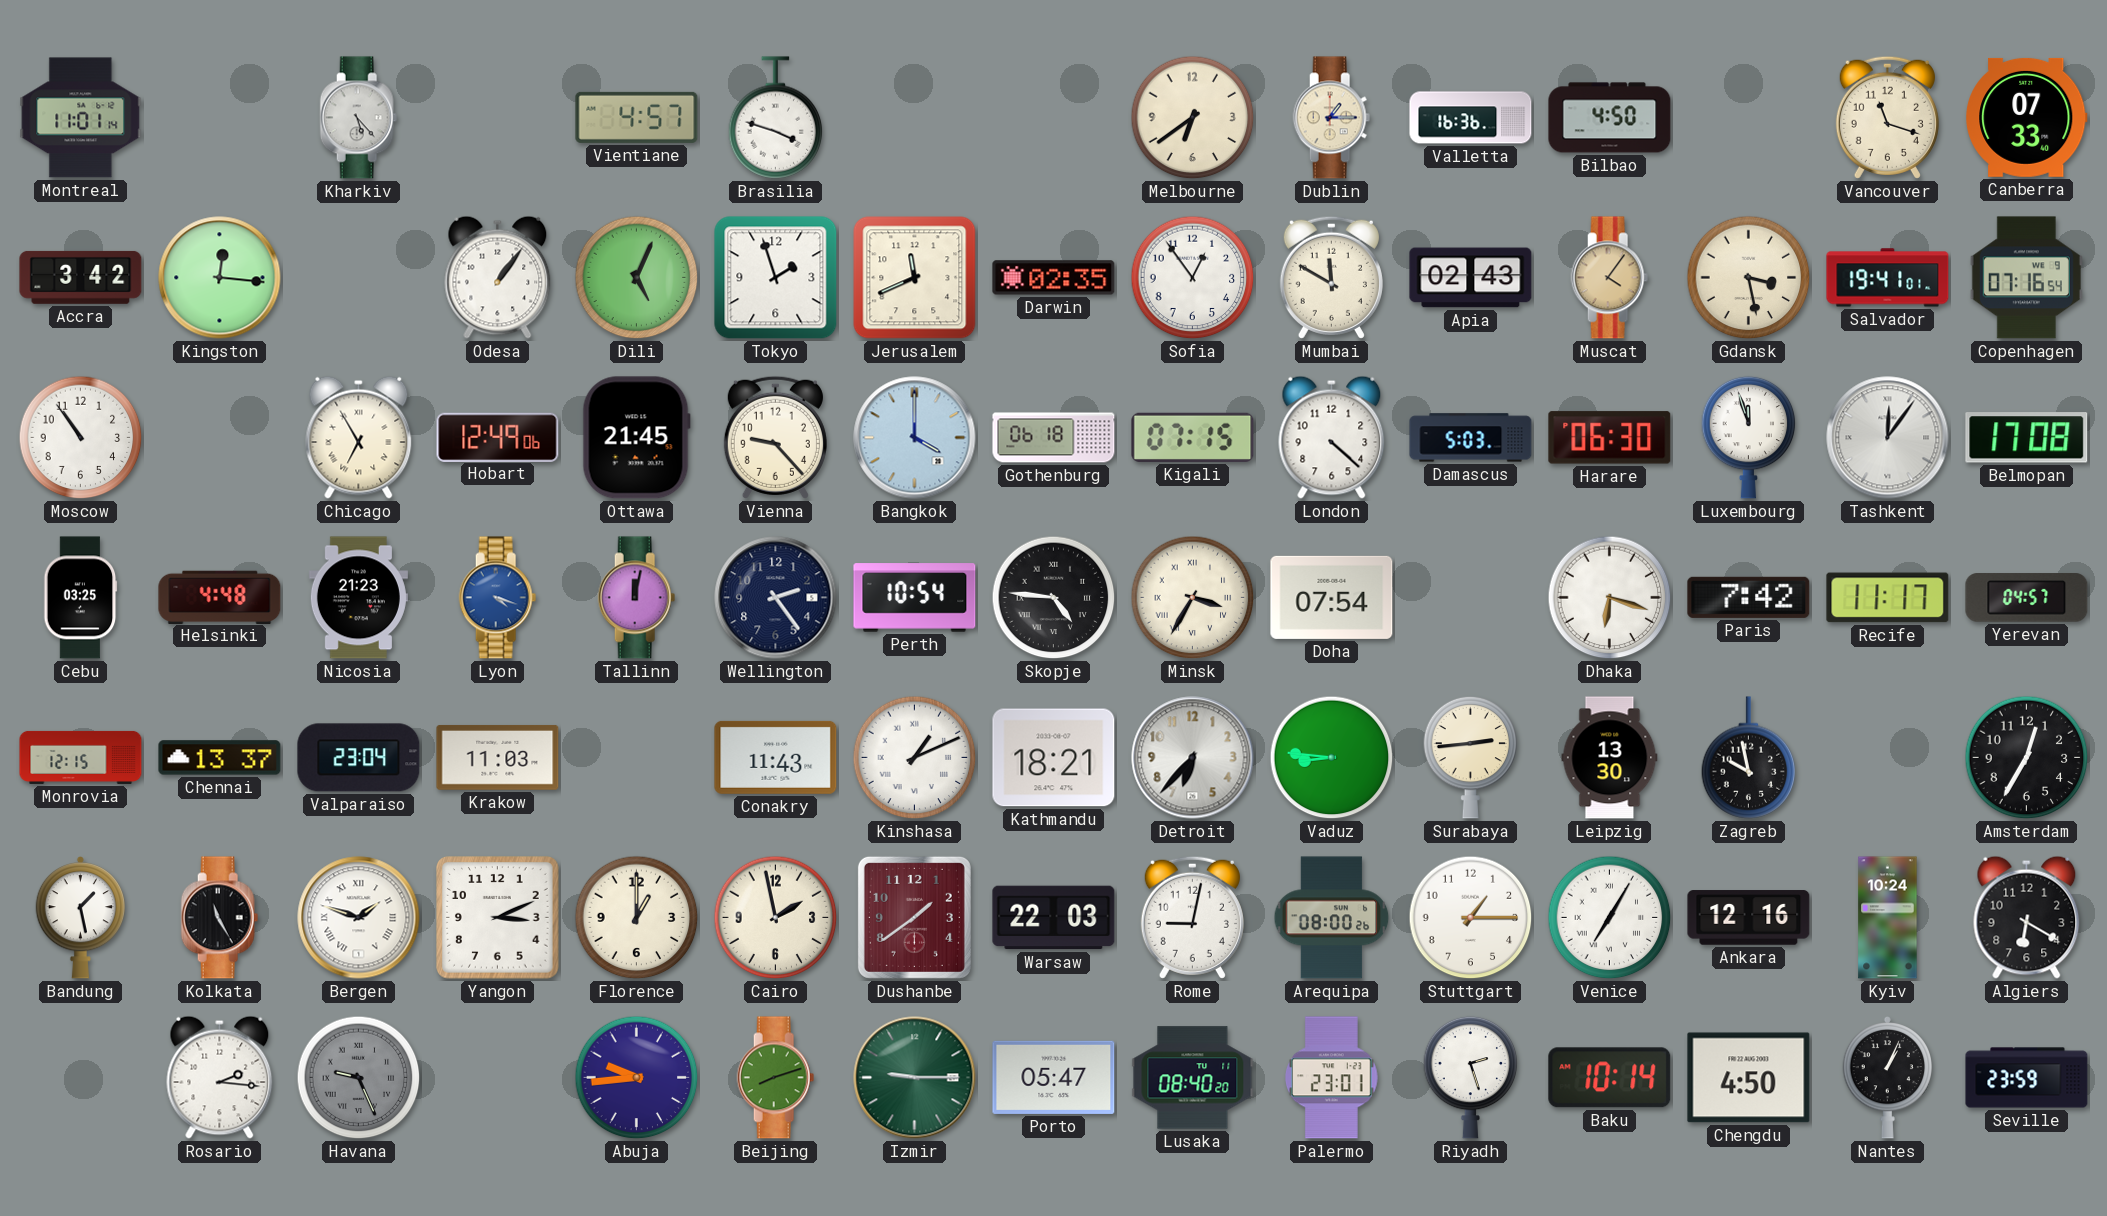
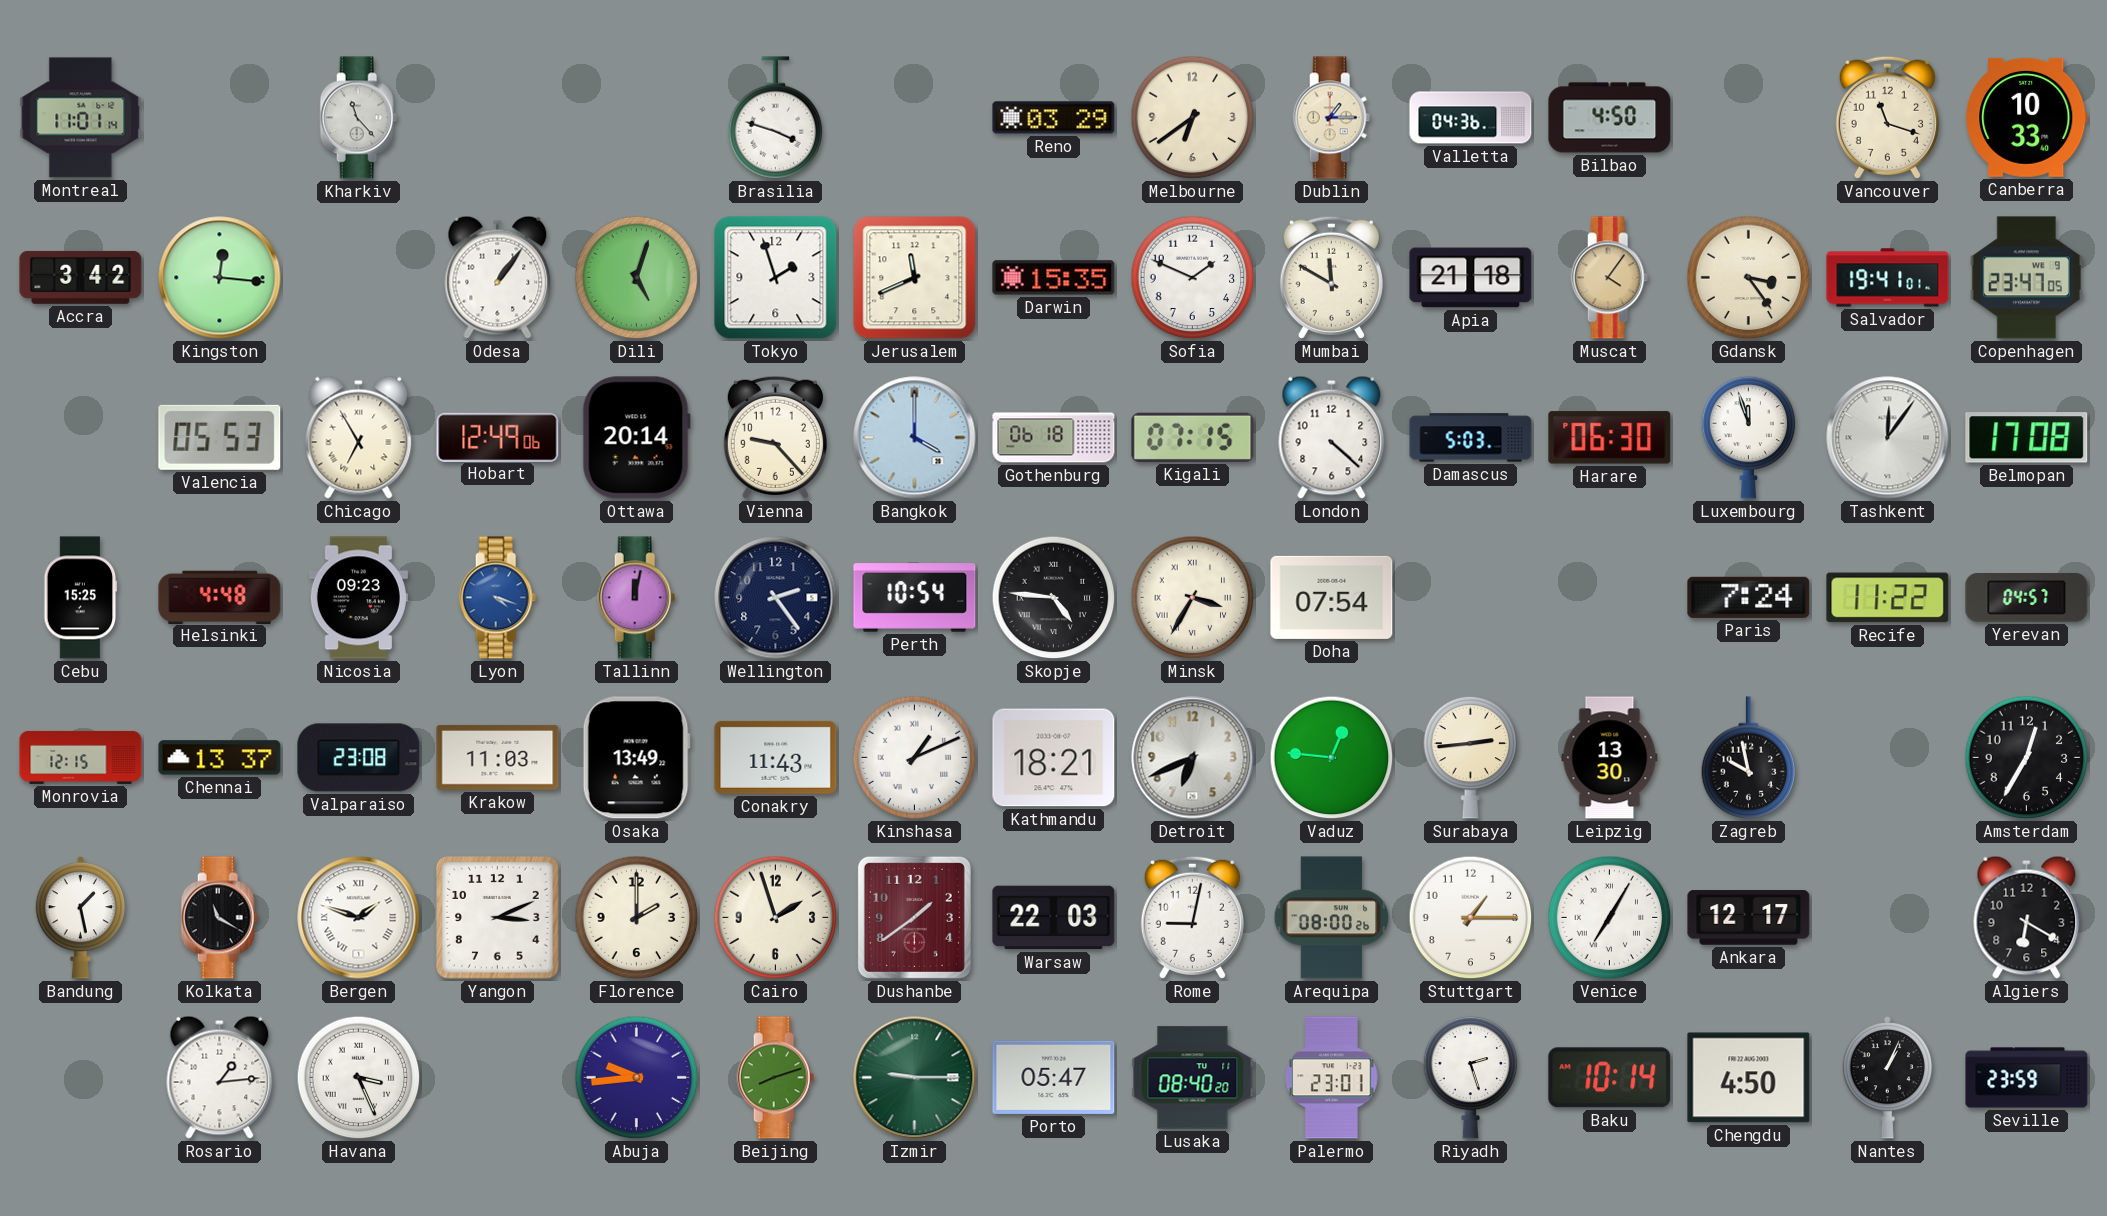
Kharkiv: 5:23 -> 11:23
Vientiane: 4:57 -> none
Reno: none -> 03:29
Valletta: 16:36 -> 04:36
Canberra: 07:33 -> 10:33
Dili: 5:04 -> 5:03
Darwin: 02:35 -> 15:35
Sofia: 12:54 -> 1:49
Apia: 02:43 -> 21:18
Gdansk: 3:28 -> 3:24
Copenhagen: 07:16 -> 23:47
Moscow: 10:54 -> none
Valencia: none -> 05:53
Ottawa: 21:45 -> 20:14
Cebu: 03:25 -> 15:25
Nicosia: 21:23 -> 09:23
Dhaka: 6:18 -> none
Paris: 7:42 -> 7:24
Recife: 11:17 -> 11:22
Valparaiso: 23:04 -> 23:08
Osaka: none -> 13:49
Detroit: 6:37 -> 6:41
Vaduz: 8:46 -> 12:46
Kolkata: 11:25 -> 11:20
Florence: 1:00 -> 2:00
Cairo: 1:58 -> 1:57
Ankara: 12:16 -> 12:17
Kyiv: 10:24 -> none
Rosario: 2:16 -> 1:14
Havana: 9:26 -> 3:26
Havana dial: grey -> white
